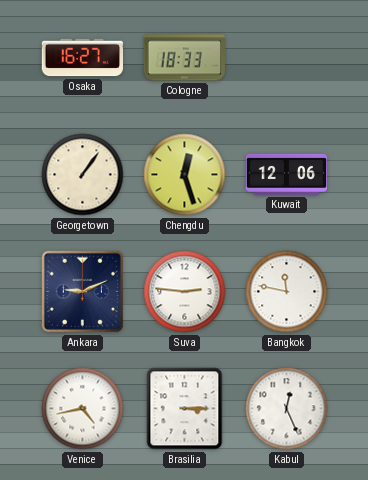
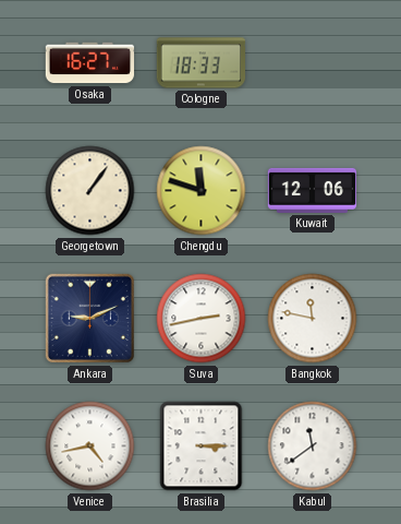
Chengdu: 12:27 -> 11:48
Suva: 2:46 -> 2:43
Kabul: 12:26 -> 11:39
